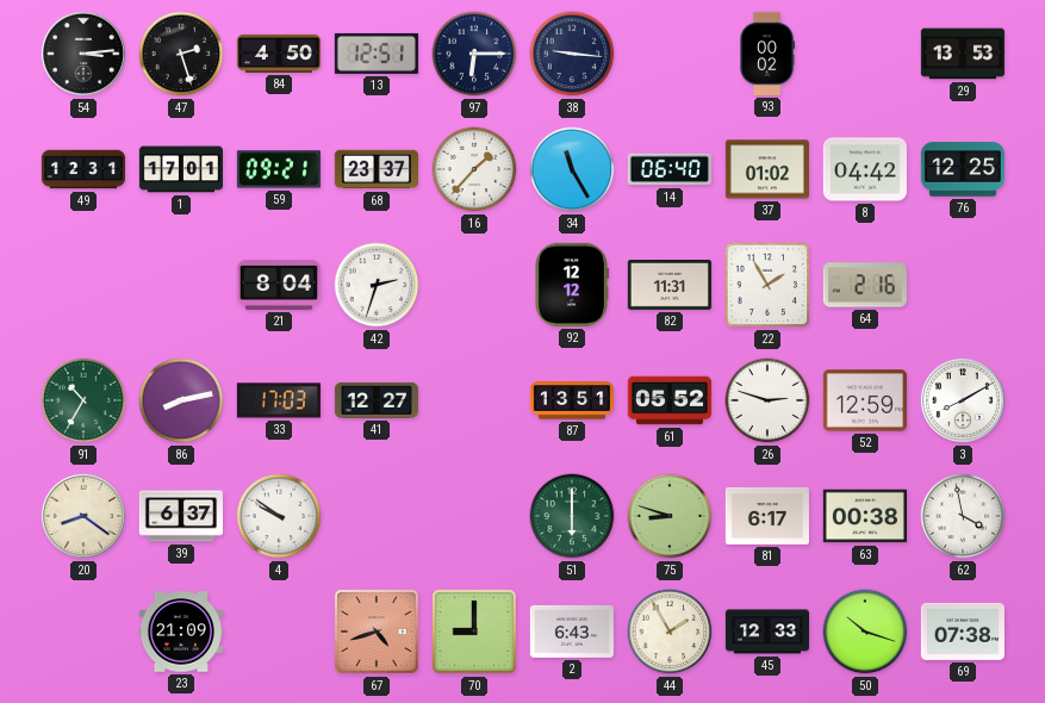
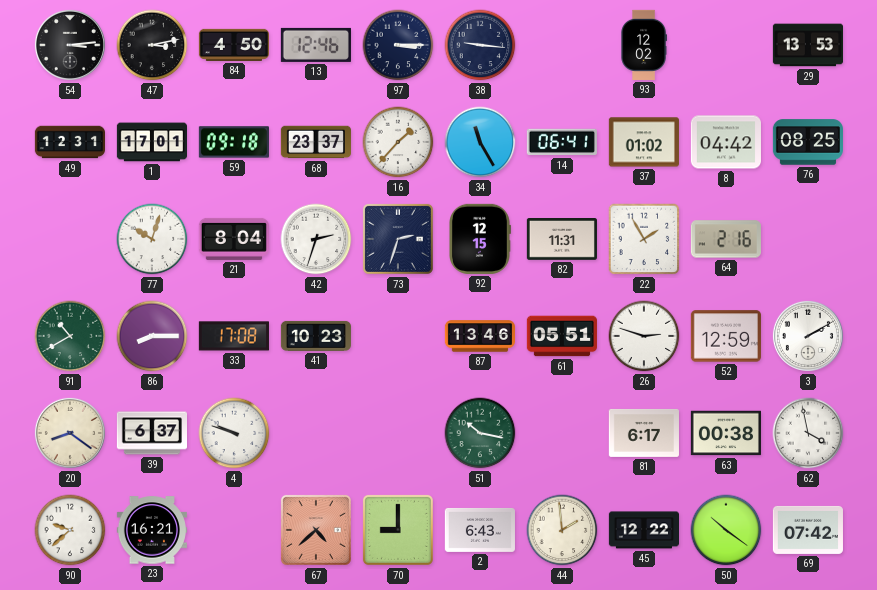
47: 2:27 -> 3:13
13: 12:51 -> 12:46
97: 6:15 -> 3:15
93: 00:02 -> 12:02
59: 09:21 -> 09:18
14: 06:40 -> 06:41
76: 12:25 -> 08:25
77: none -> 10:03
73: none -> 2:33
92: 12:12 -> 12:15
91: 10:35 -> 10:40
86: 8:13 -> 8:15
33: 17:03 -> 17:08
41: 12:27 -> 10:23
87: 13:51 -> 13:46
61: 05:52 -> 05:51
3: 8:10 -> 2:10
4: 9:51 -> 9:48
51: 6:00 -> 10:17
75: 8:48 -> none
90: none -> 9:38
23: 21:09 -> 16:21
67: 4:42 -> 4:38
44: 1:55 -> 1:59
45: 12:33 -> 12:22
50: 10:18 -> 10:21
69: 07:38 -> 07:42
